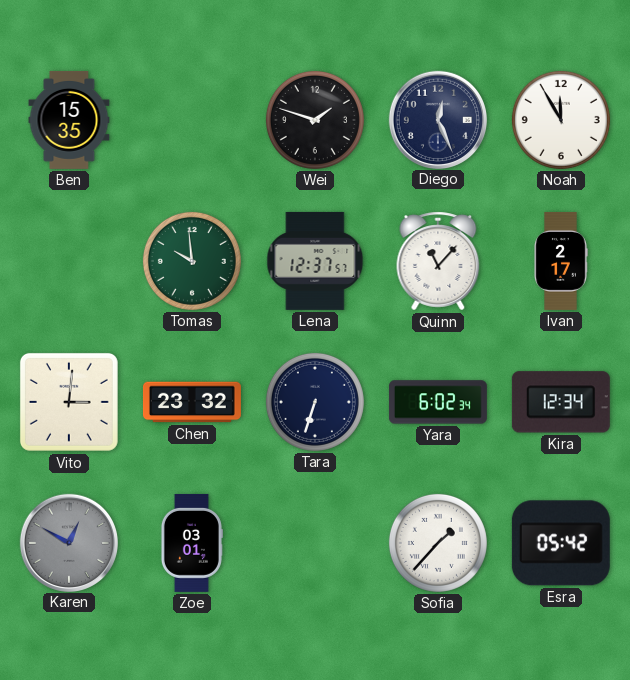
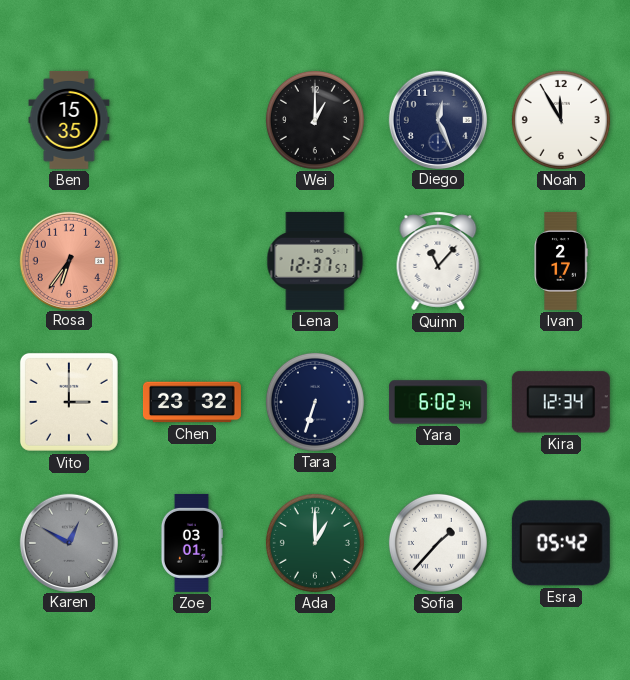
Wei: 1:48 -> 1:00
Rosa: none -> 6:36
Tomas: 9:59 -> none
Vito: 3:01 -> 3:00
Ada: none -> 1:00
